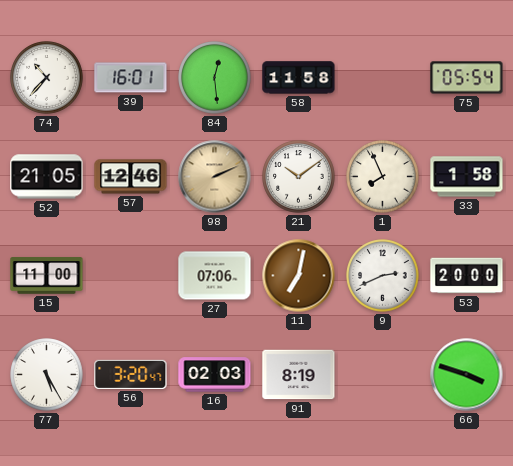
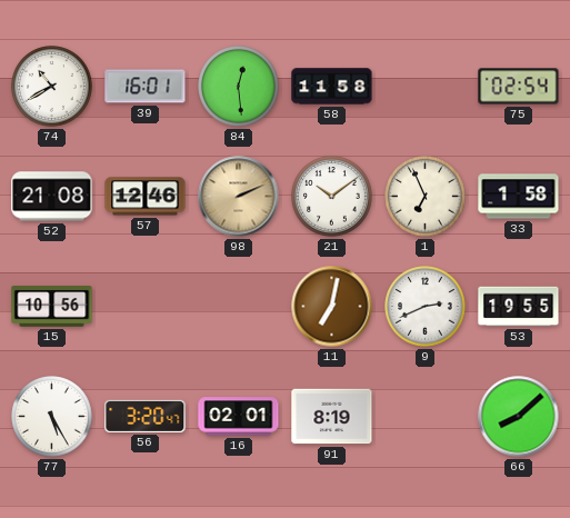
74: 10:37 -> 10:40
75: 05:54 -> 02:54
52: 21:05 -> 21:08
1: 7:56 -> 6:56
15: 11:00 -> 10:56
27: 07:06 -> none
53: 20:00 -> 19:55
16: 02:03 -> 02:01
66: 3:48 -> 8:08
